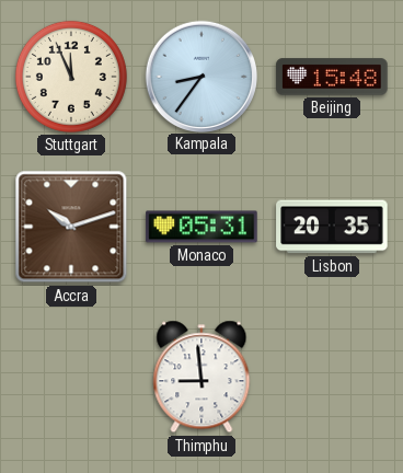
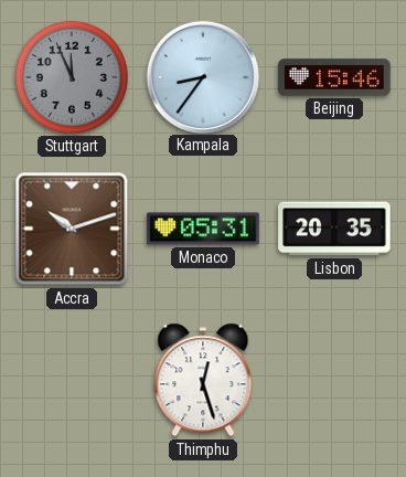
Stuttgart dial: cream -> grey
Beijing: 15:48 -> 15:46
Thimphu: 8:59 -> 12:27
